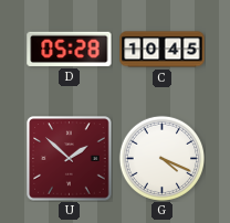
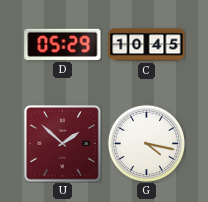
D: 05:28 -> 05:29
G: 4:19 -> 4:17
